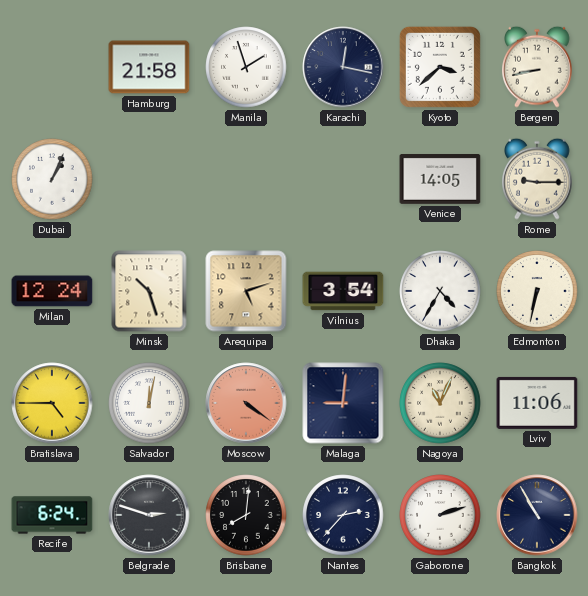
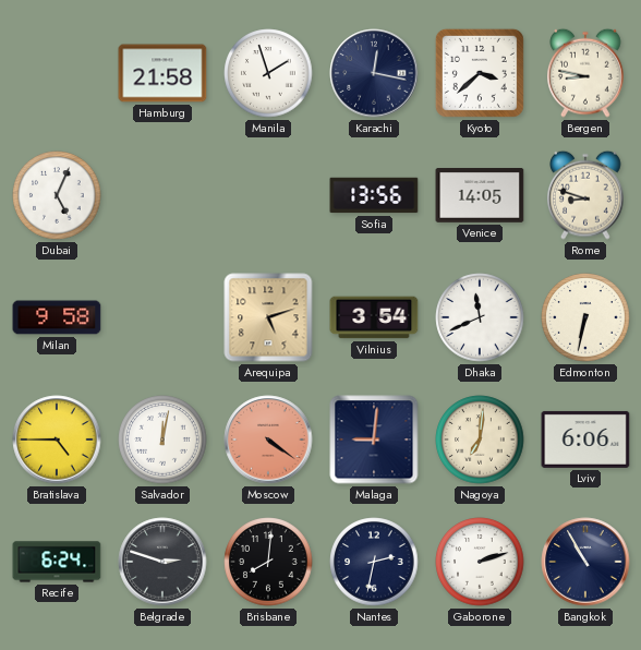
Bergen: 8:43 -> 8:47
Dubai: 1:04 -> 5:04
Sofia: none -> 13:56
Rome: 9:15 -> 8:48
Milan: 12:24 -> 9:58
Minsk: 10:27 -> none
Dhaka: 4:35 -> 11:41
Nagoya: 11:04 -> 7:01
Lviv: 11:06 -> 6:06
Nantes: 2:37 -> 2:32
